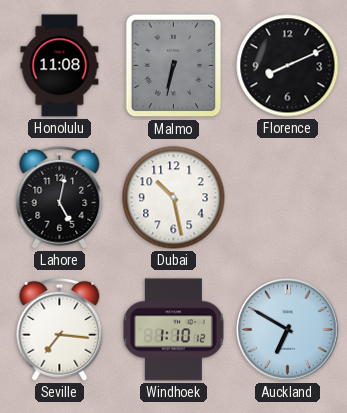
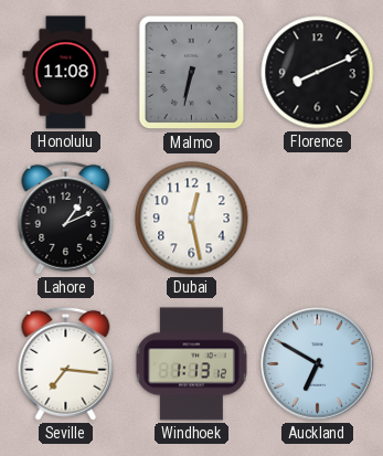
Lahore: 5:02 -> 1:11
Dubai: 10:28 -> 12:28
Windhoek: 1:10 -> 1:13
